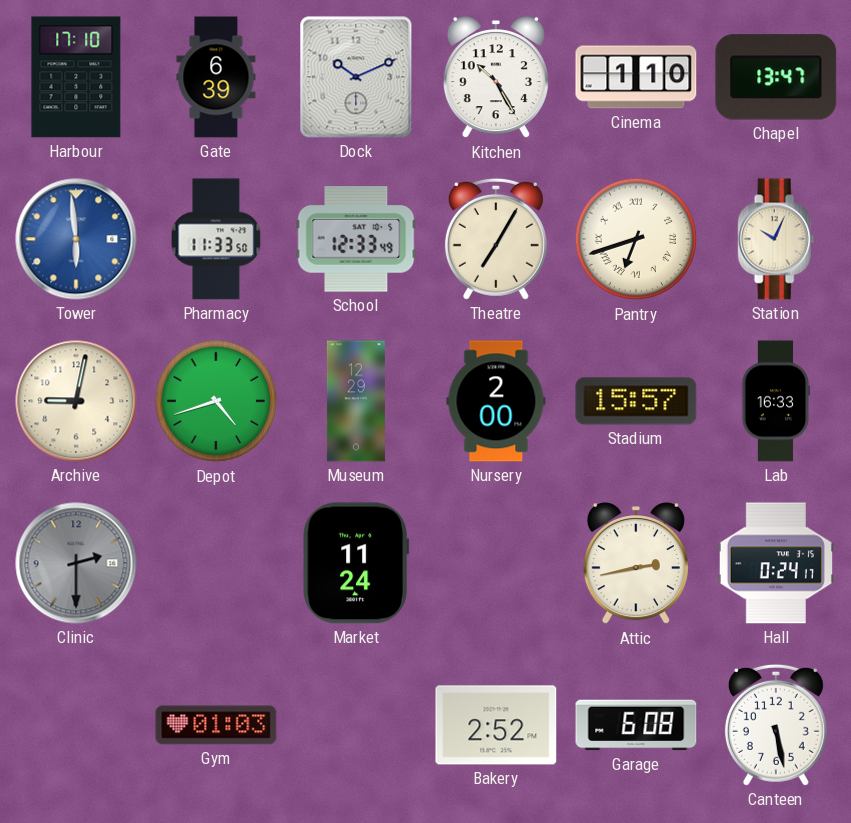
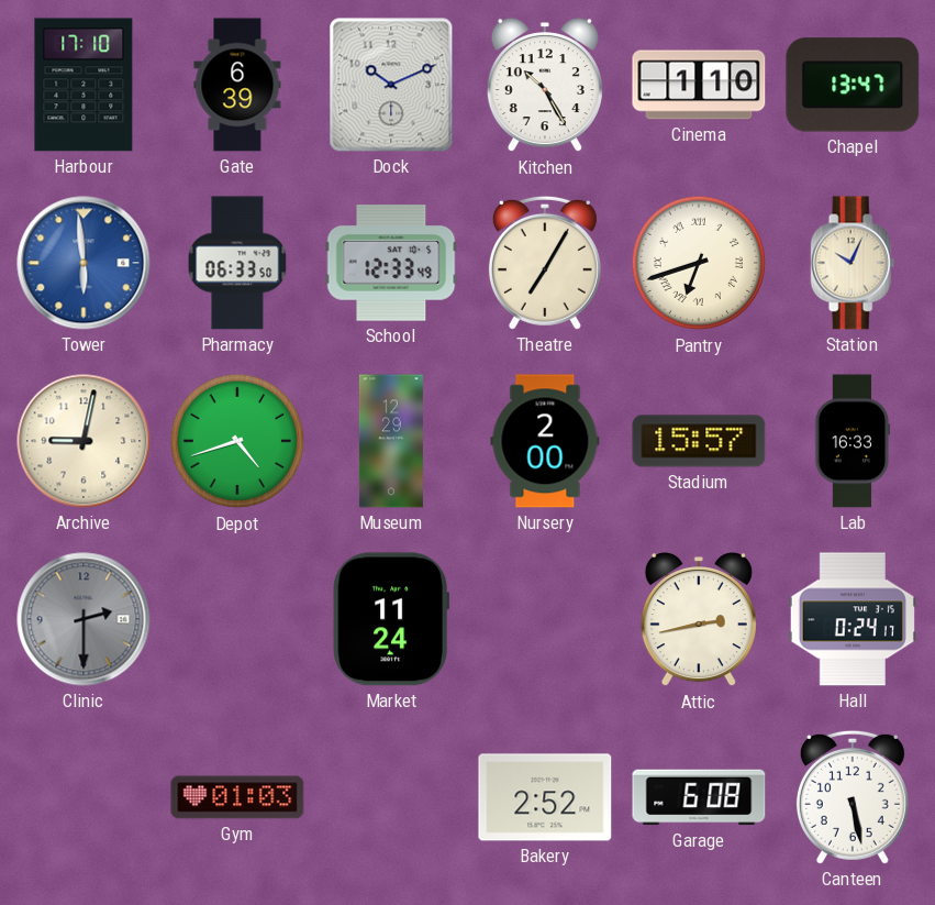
Pharmacy: 11:33 -> 06:33
